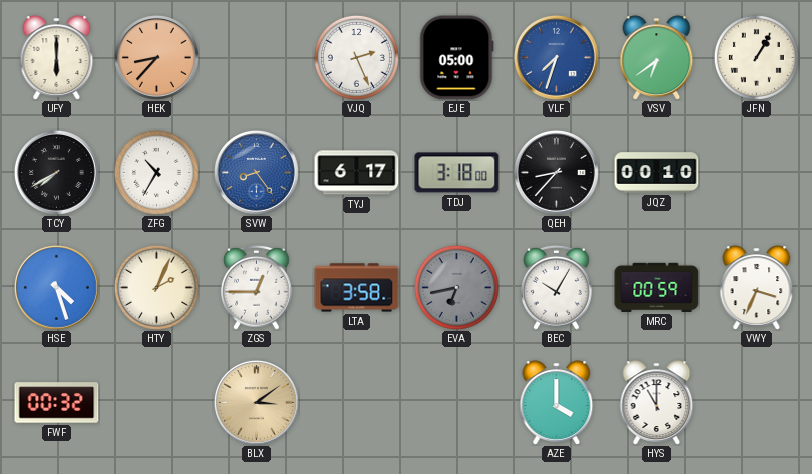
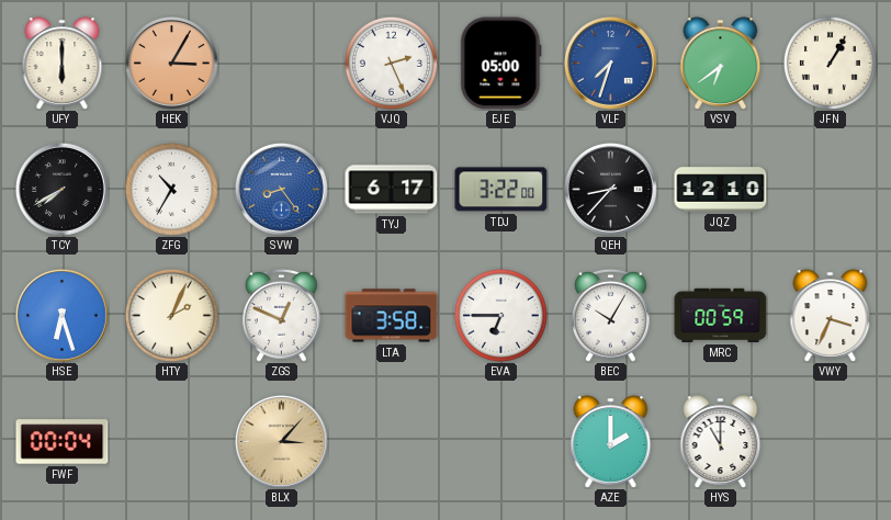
HEK: 8:37 -> 3:05
TDJ: 3:18 -> 3:22
JQZ: 00:10 -> 12:10
HSE: 4:27 -> 6:27
ZGS: 12:45 -> 12:49
EVA: 6:43 -> 6:45
EVA dial: grey -> white
FWF: 00:32 -> 00:04
BLX: 3:09 -> 3:07
AZE: 4:00 -> 2:00
